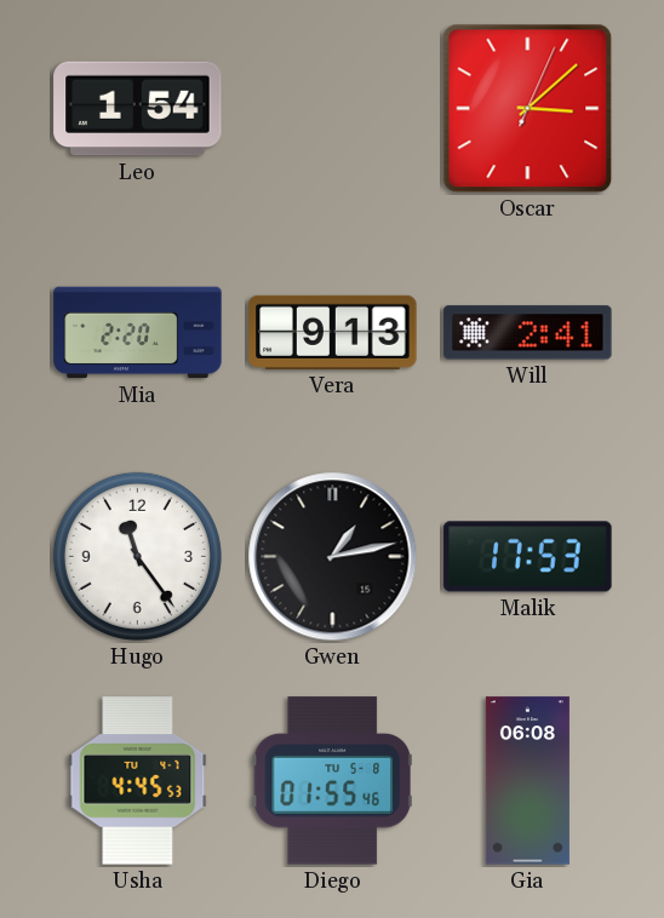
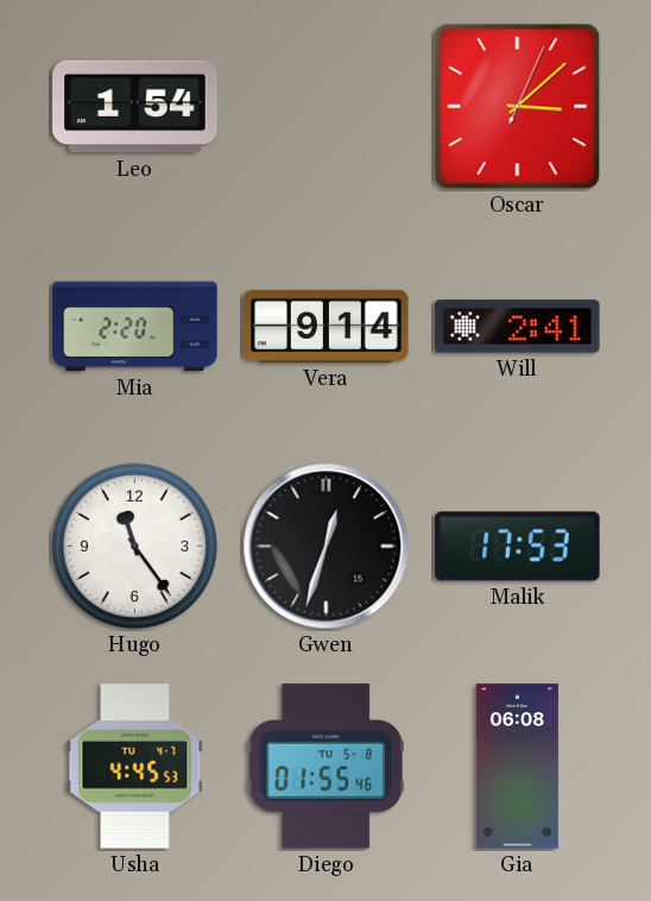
Vera: 9:13 -> 9:14
Gwen: 1:13 -> 12:33
